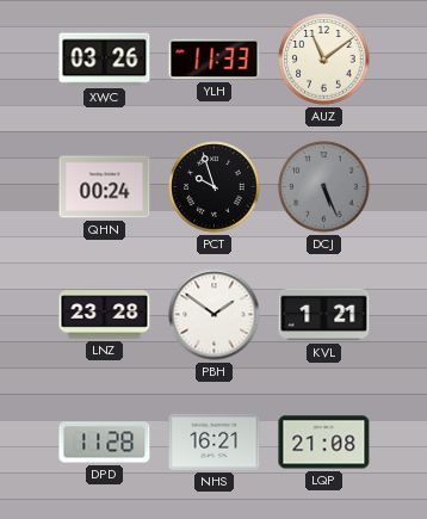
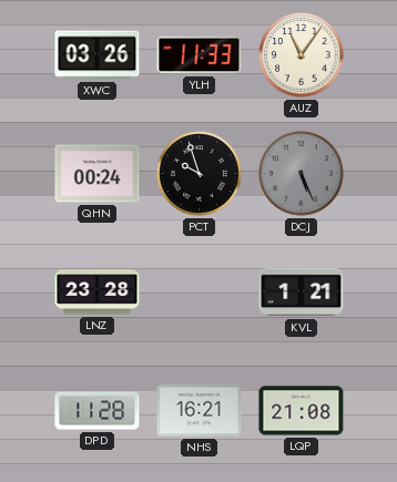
AUZ: 11:09 -> 11:06
PBH: 1:51 -> none
